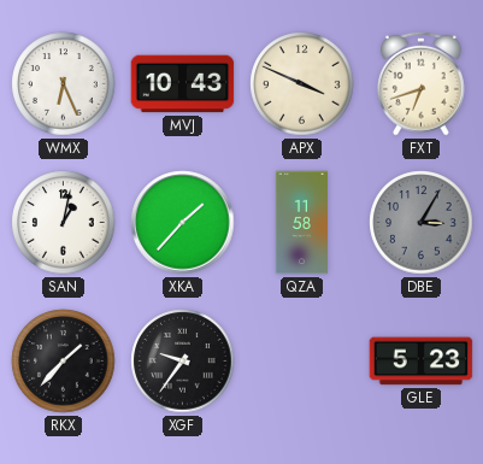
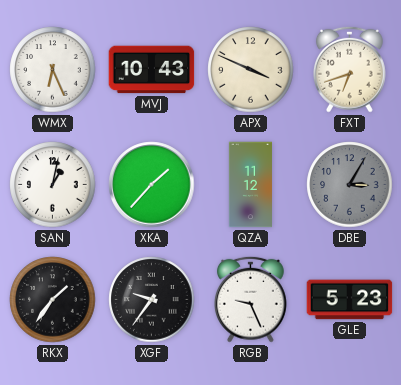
QZA: 11:58 -> 11:12
RKX: 1:37 -> 1:36
RGB: none -> 9:26
